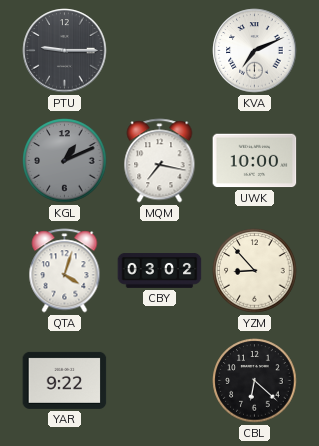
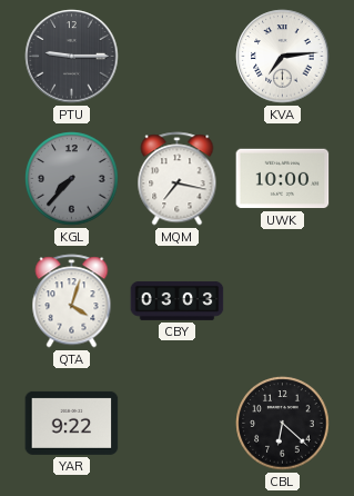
KVA: 7:11 -> 7:14
KGL: 1:11 -> 7:37
CBY: 03:02 -> 03:03
YZM: 8:53 -> none
